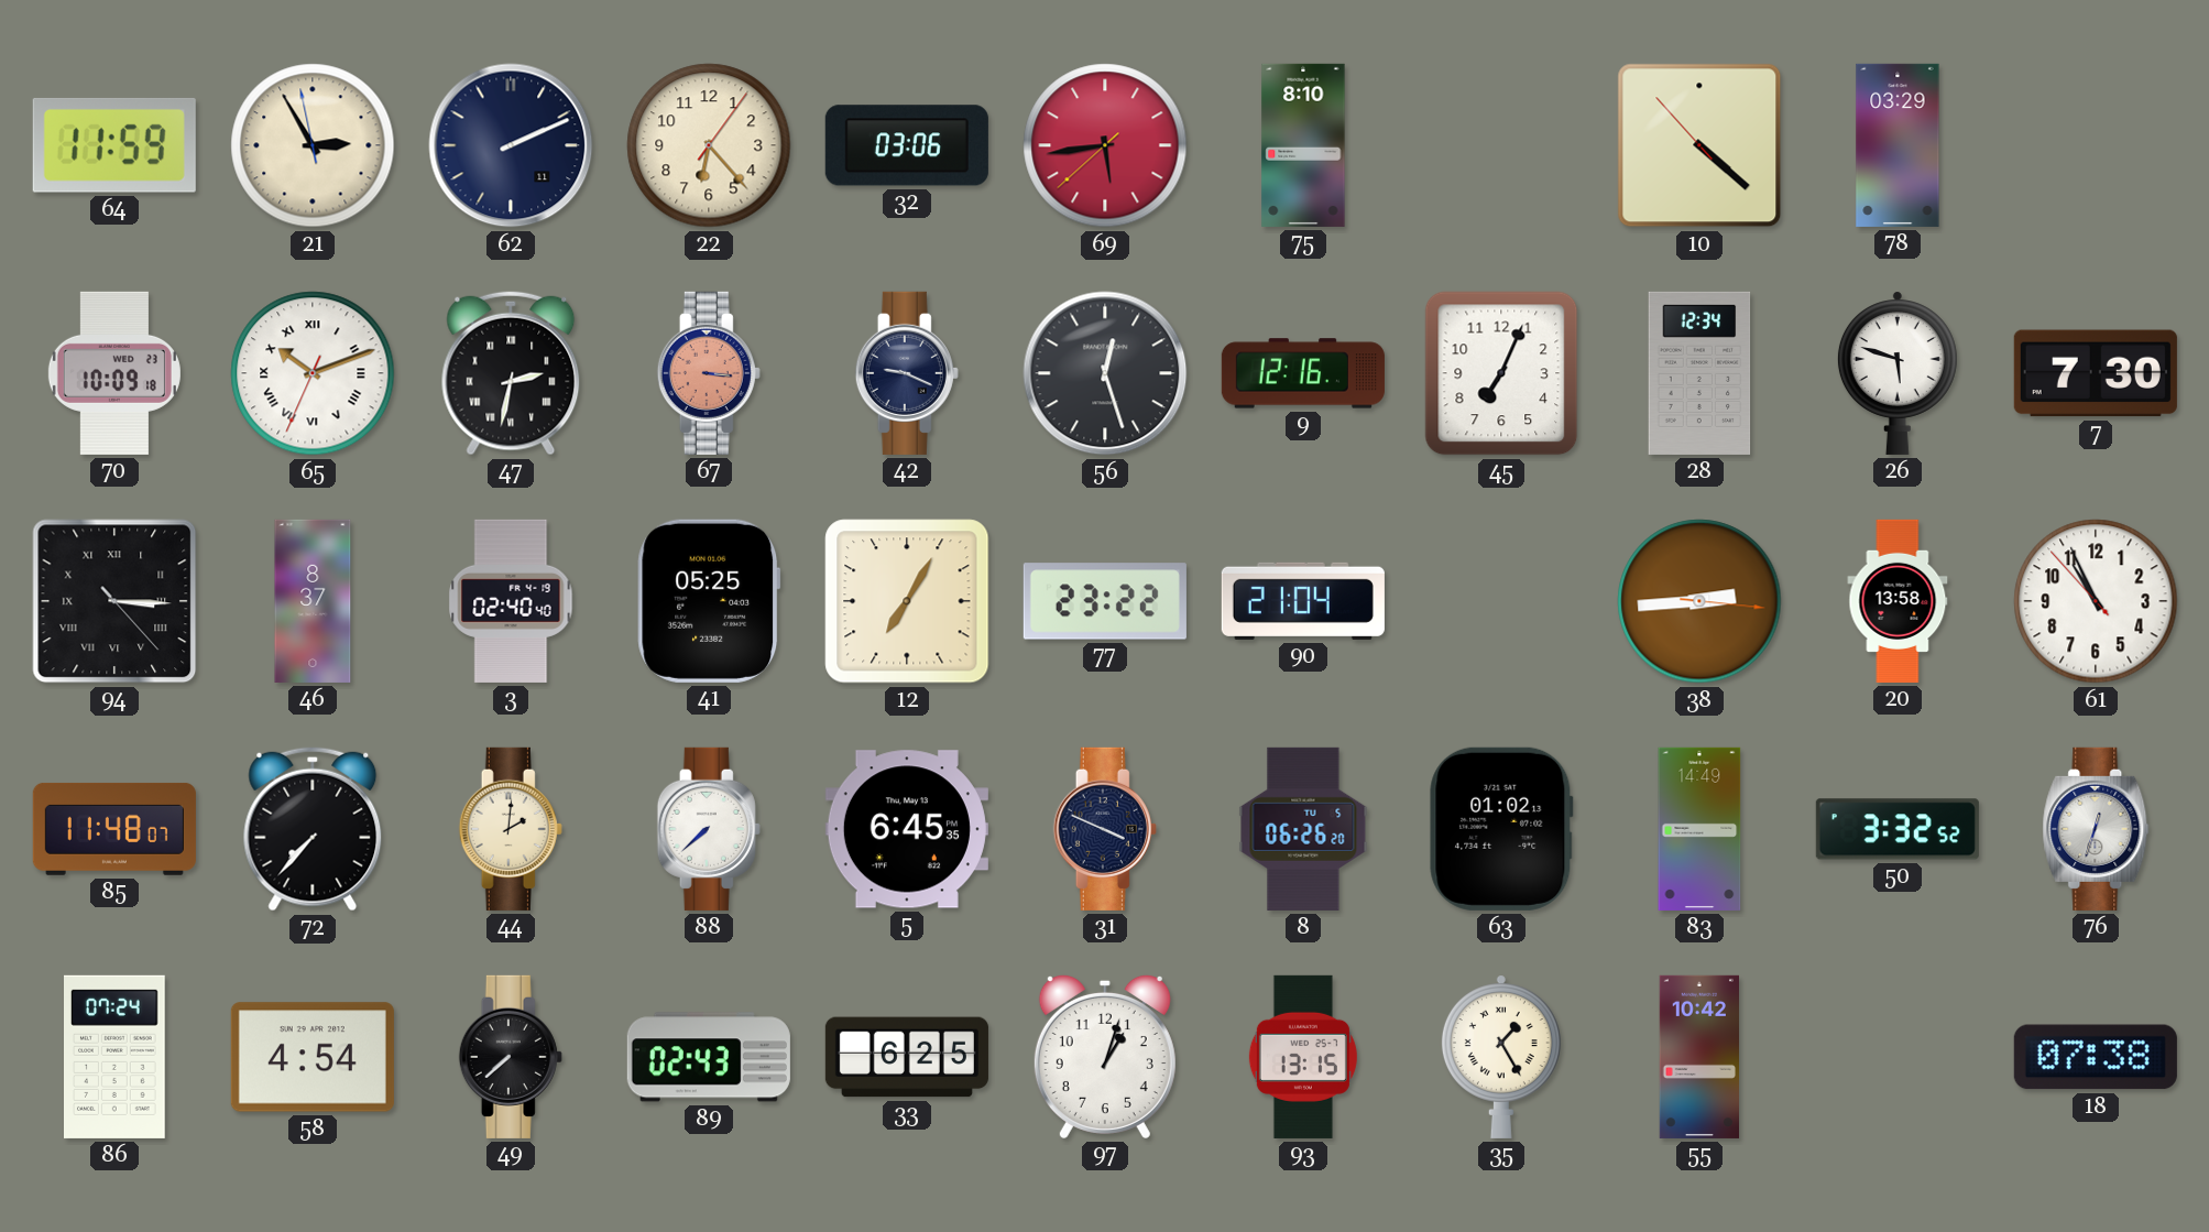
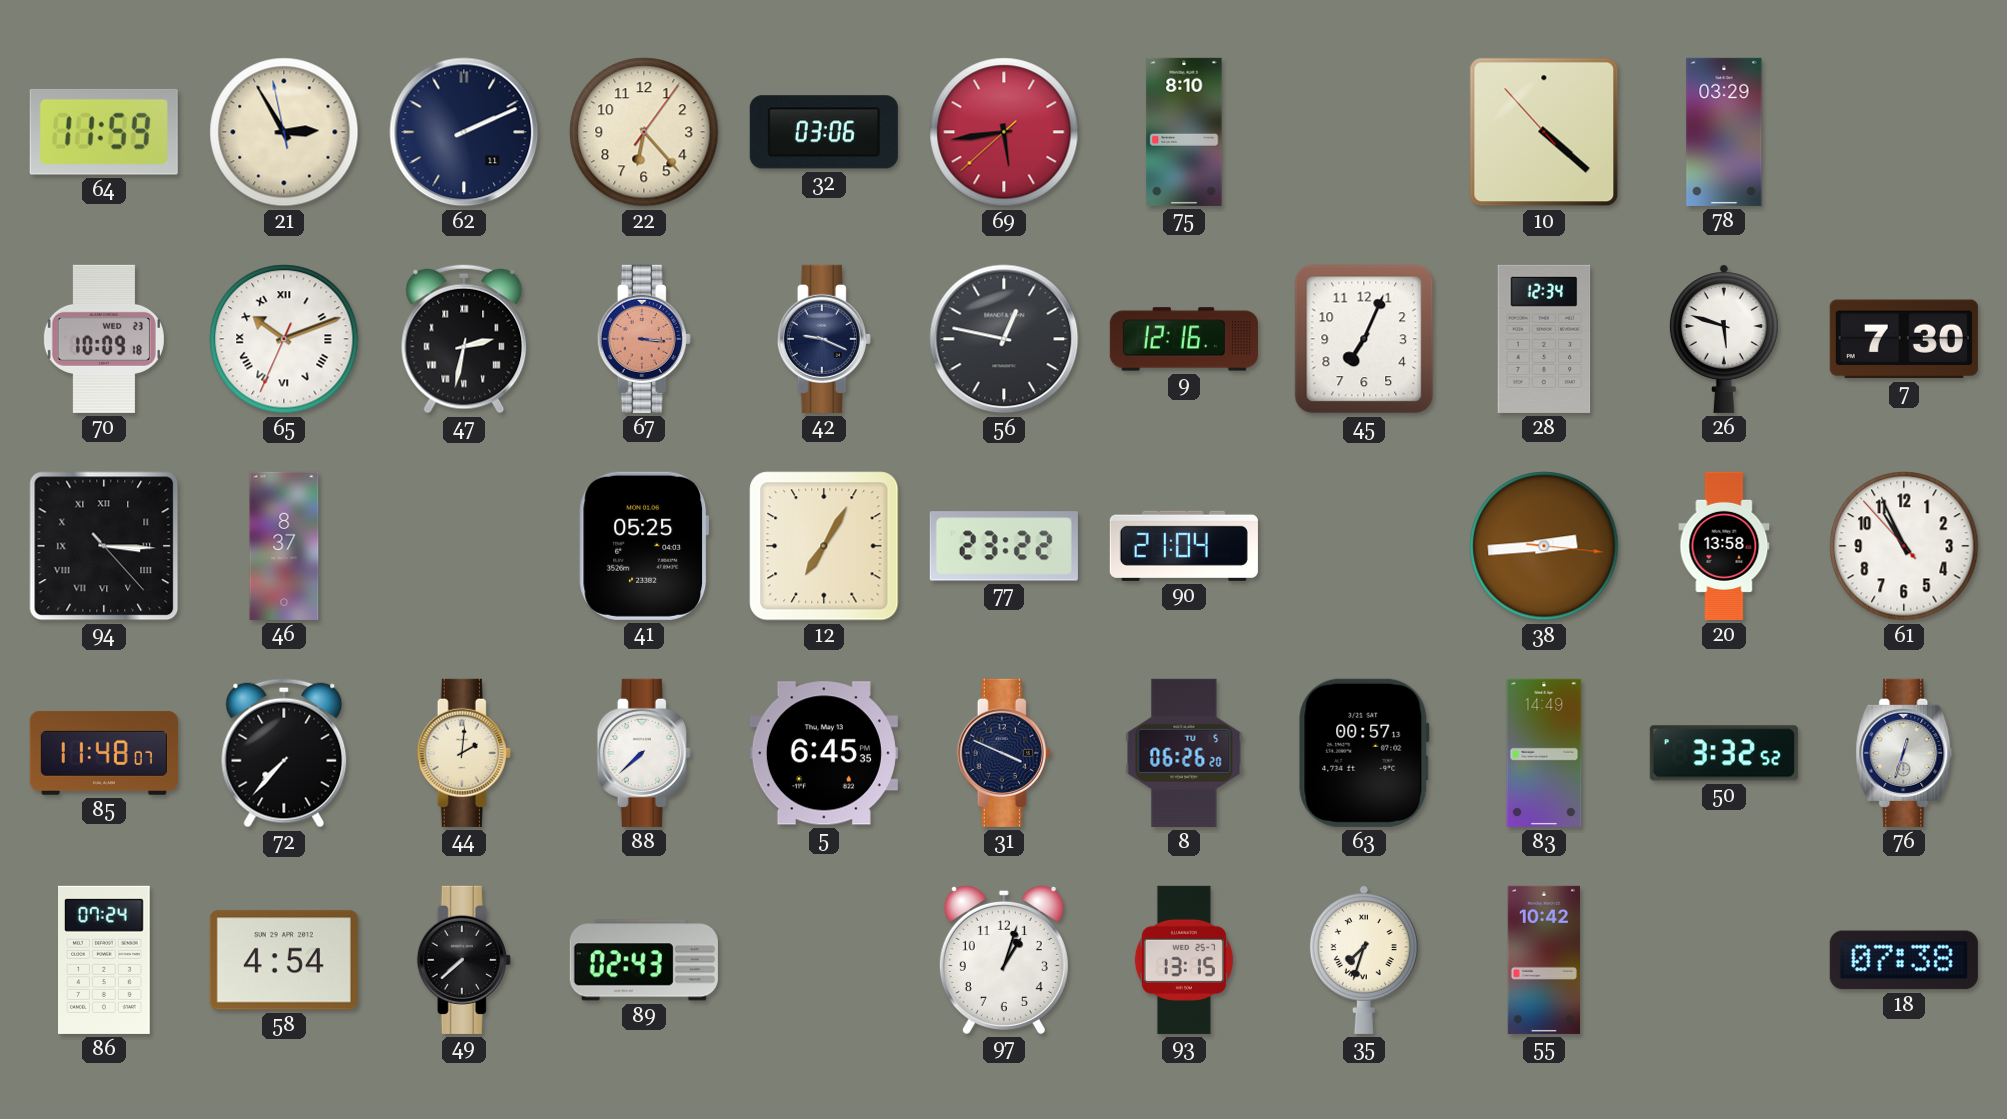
56: 12:27 -> 12:47
3: 02:40 -> none
63: 01:02 -> 00:57
33: 6:25 -> none
35: 1:25 -> 7:33
